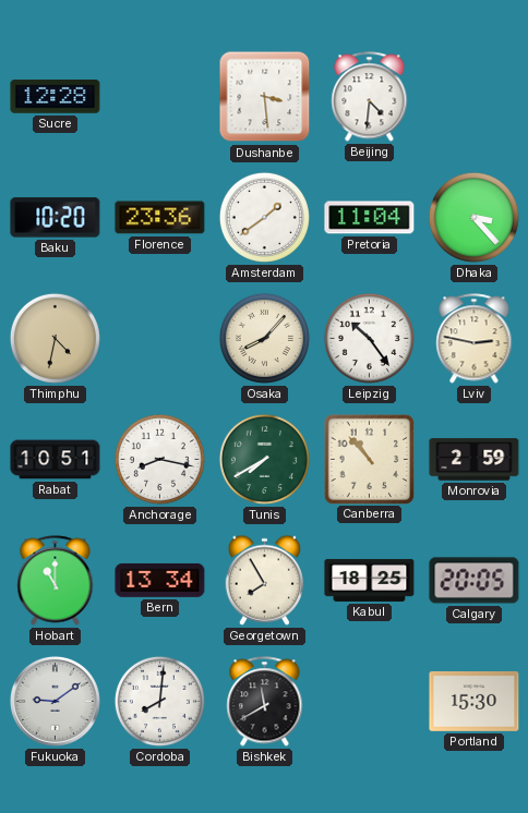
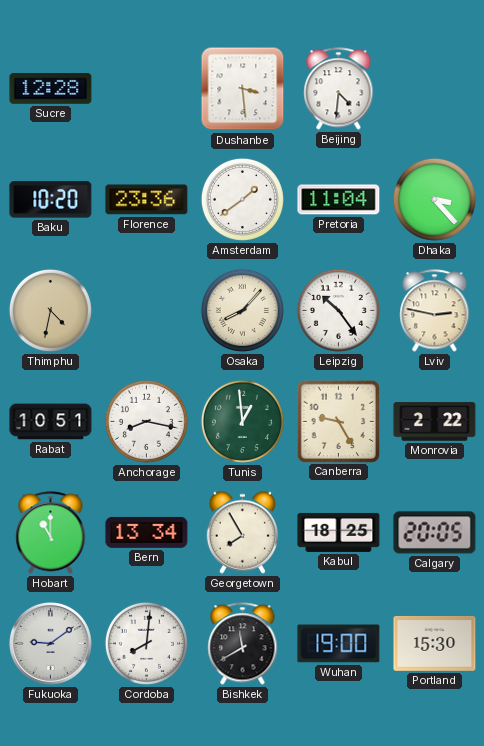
Tunis: 7:40 -> 12:59
Canberra: 10:53 -> 9:25
Monrovia: 2:59 -> 2:22
Wuhan: none -> 19:00
